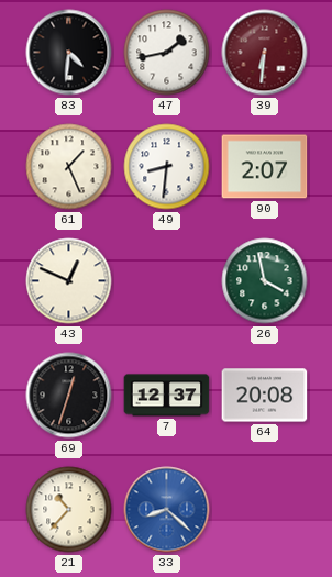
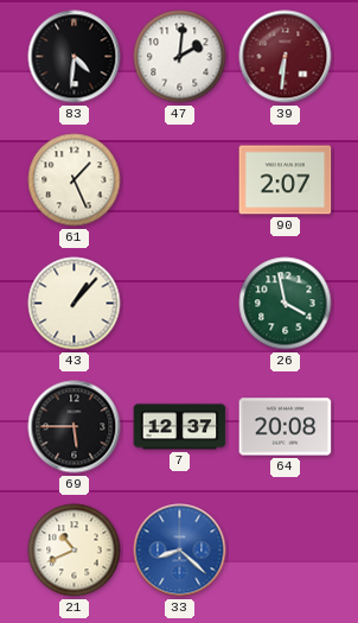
47: 1:43 -> 2:01
49: 8:31 -> none
43: 12:49 -> 1:07
69: 12:33 -> 5:45
21: 10:37 -> 10:41
